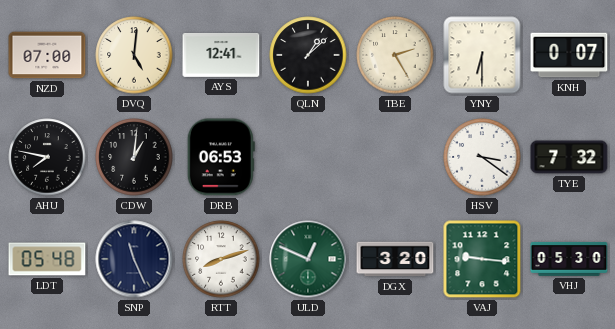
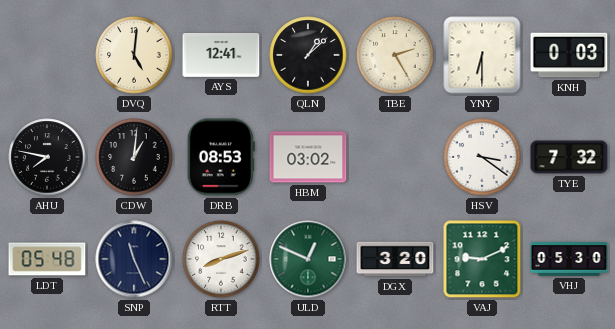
NZD: 07:00 -> none
KNH: 0:07 -> 0:03
DRB: 06:53 -> 08:53
HBM: none -> 03:02
VAJ: 9:16 -> 9:11
